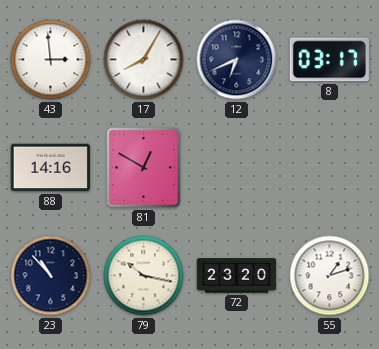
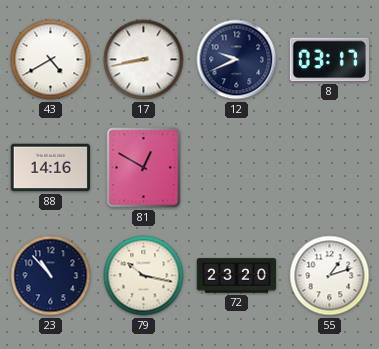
43: 2:59 -> 4:40
17: 8:05 -> 8:43
12: 6:41 -> 9:41
